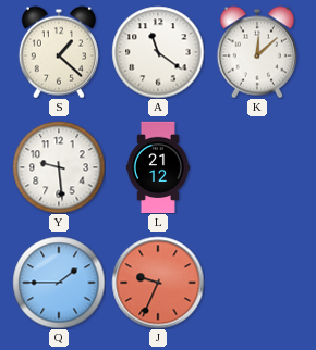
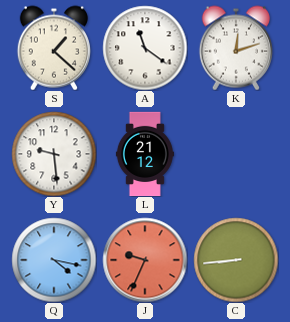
K: 12:08 -> 12:12
Q: 1:45 -> 4:17
C: none -> 8:44
